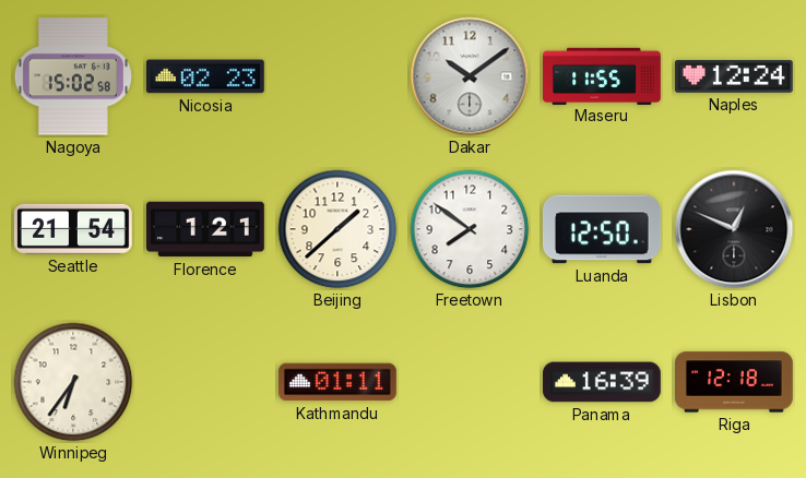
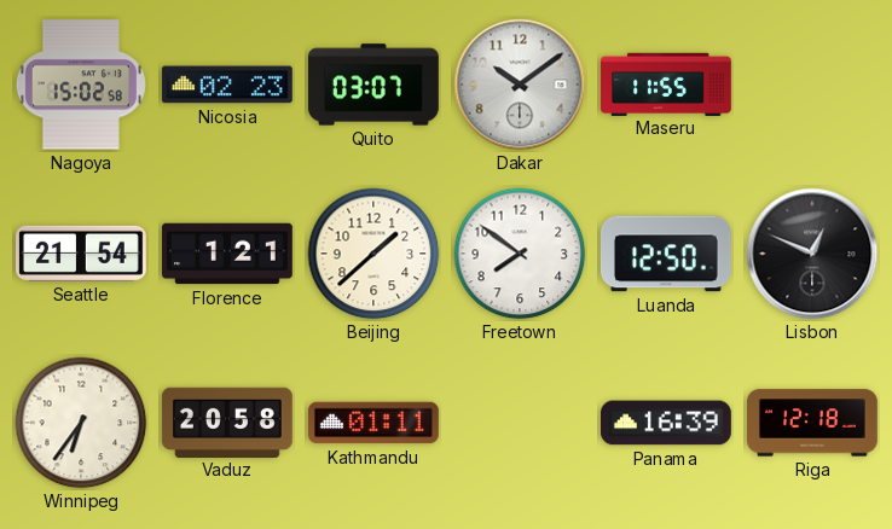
Quito: none -> 03:07
Naples: 12:24 -> none
Vaduz: none -> 20:58
